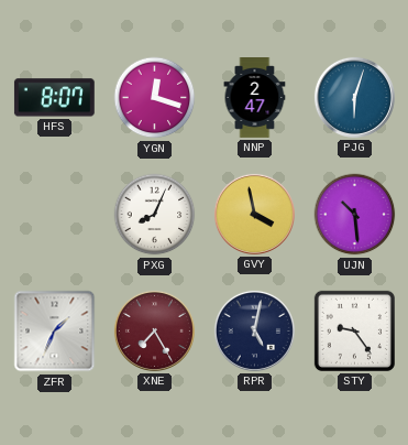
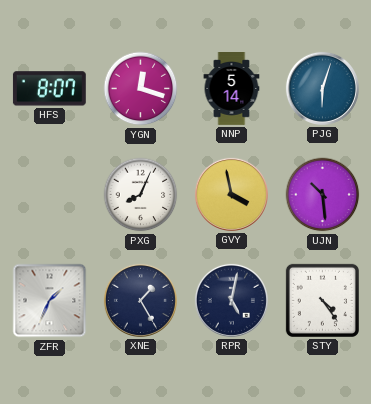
NNP: 2:47 -> 5:14
XNE: 7:25 -> 1:25
XNE dial: burgundy -> navy
STY: 9:24 -> 4:24
